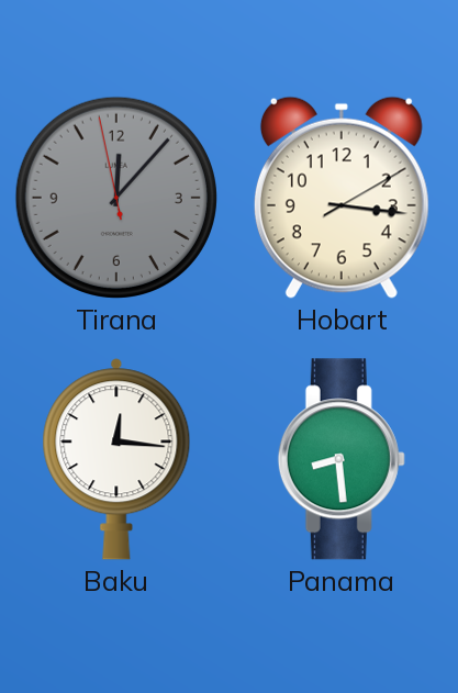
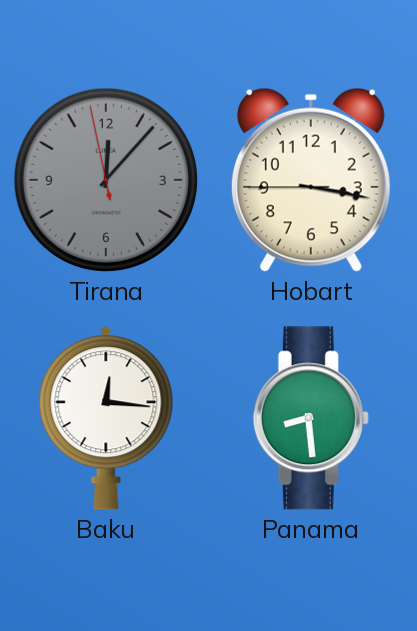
Hobart: 3:16:10 -> 3:16:45
